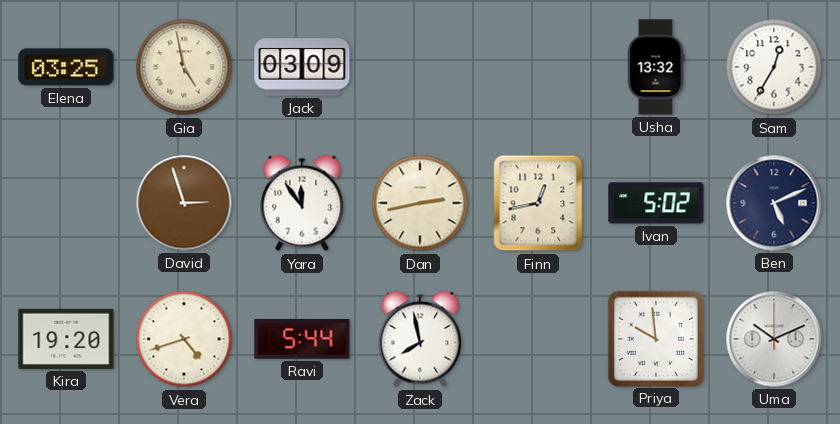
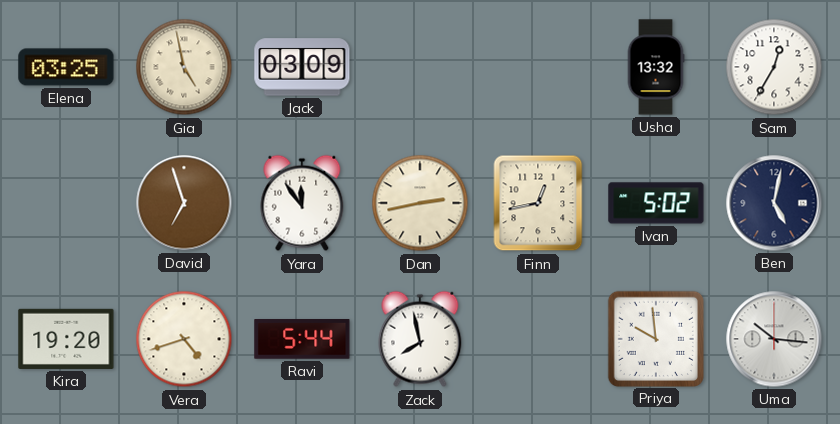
David: 2:57 -> 6:57
Ben: 5:11 -> 5:02
Uma: 10:11 -> 10:16
